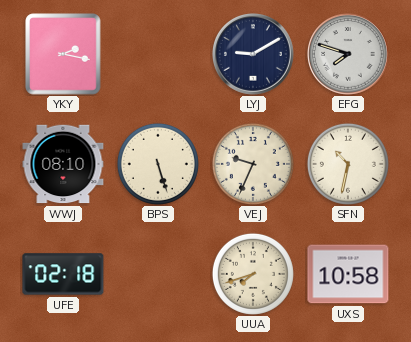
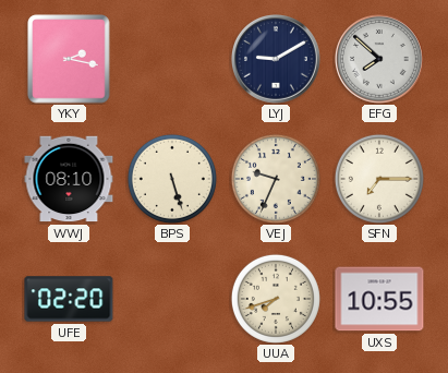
EFG: 7:48 -> 7:52
SFN: 10:32 -> 7:15
UFE: 02:18 -> 02:20
UXS: 10:58 -> 10:55
